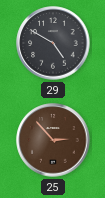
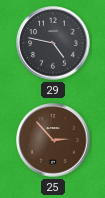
29: 4:50 -> 4:47
